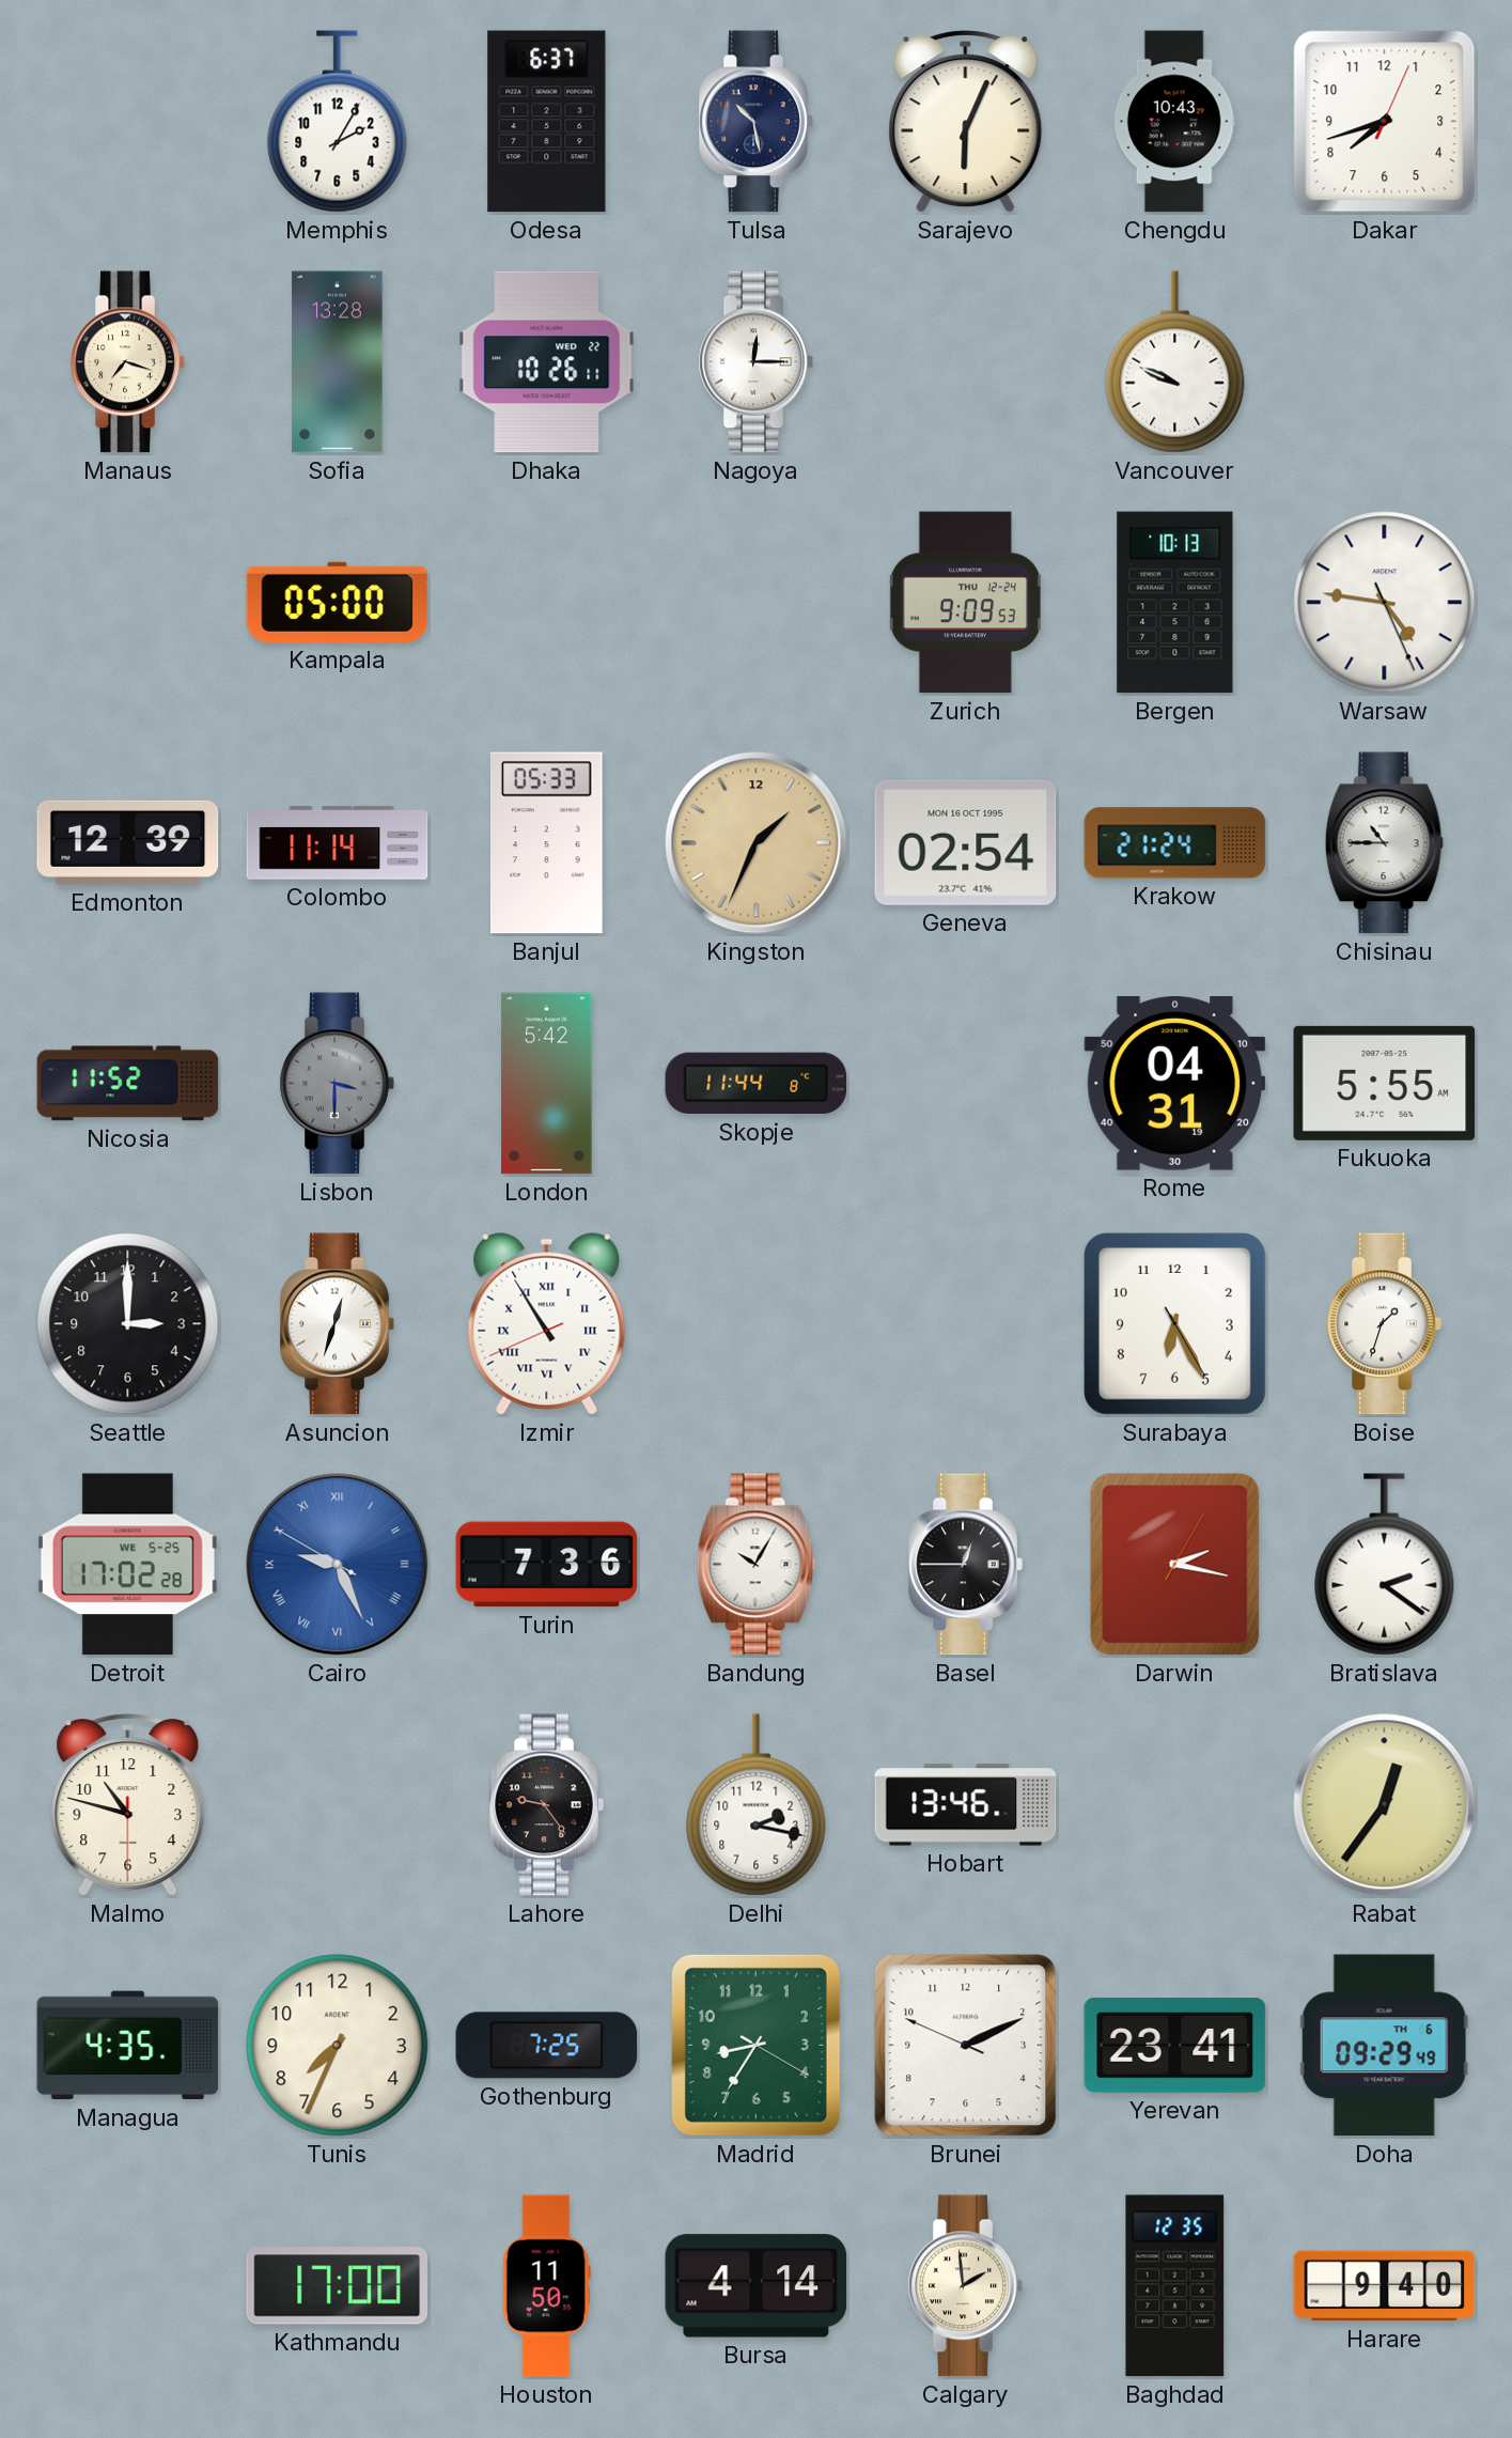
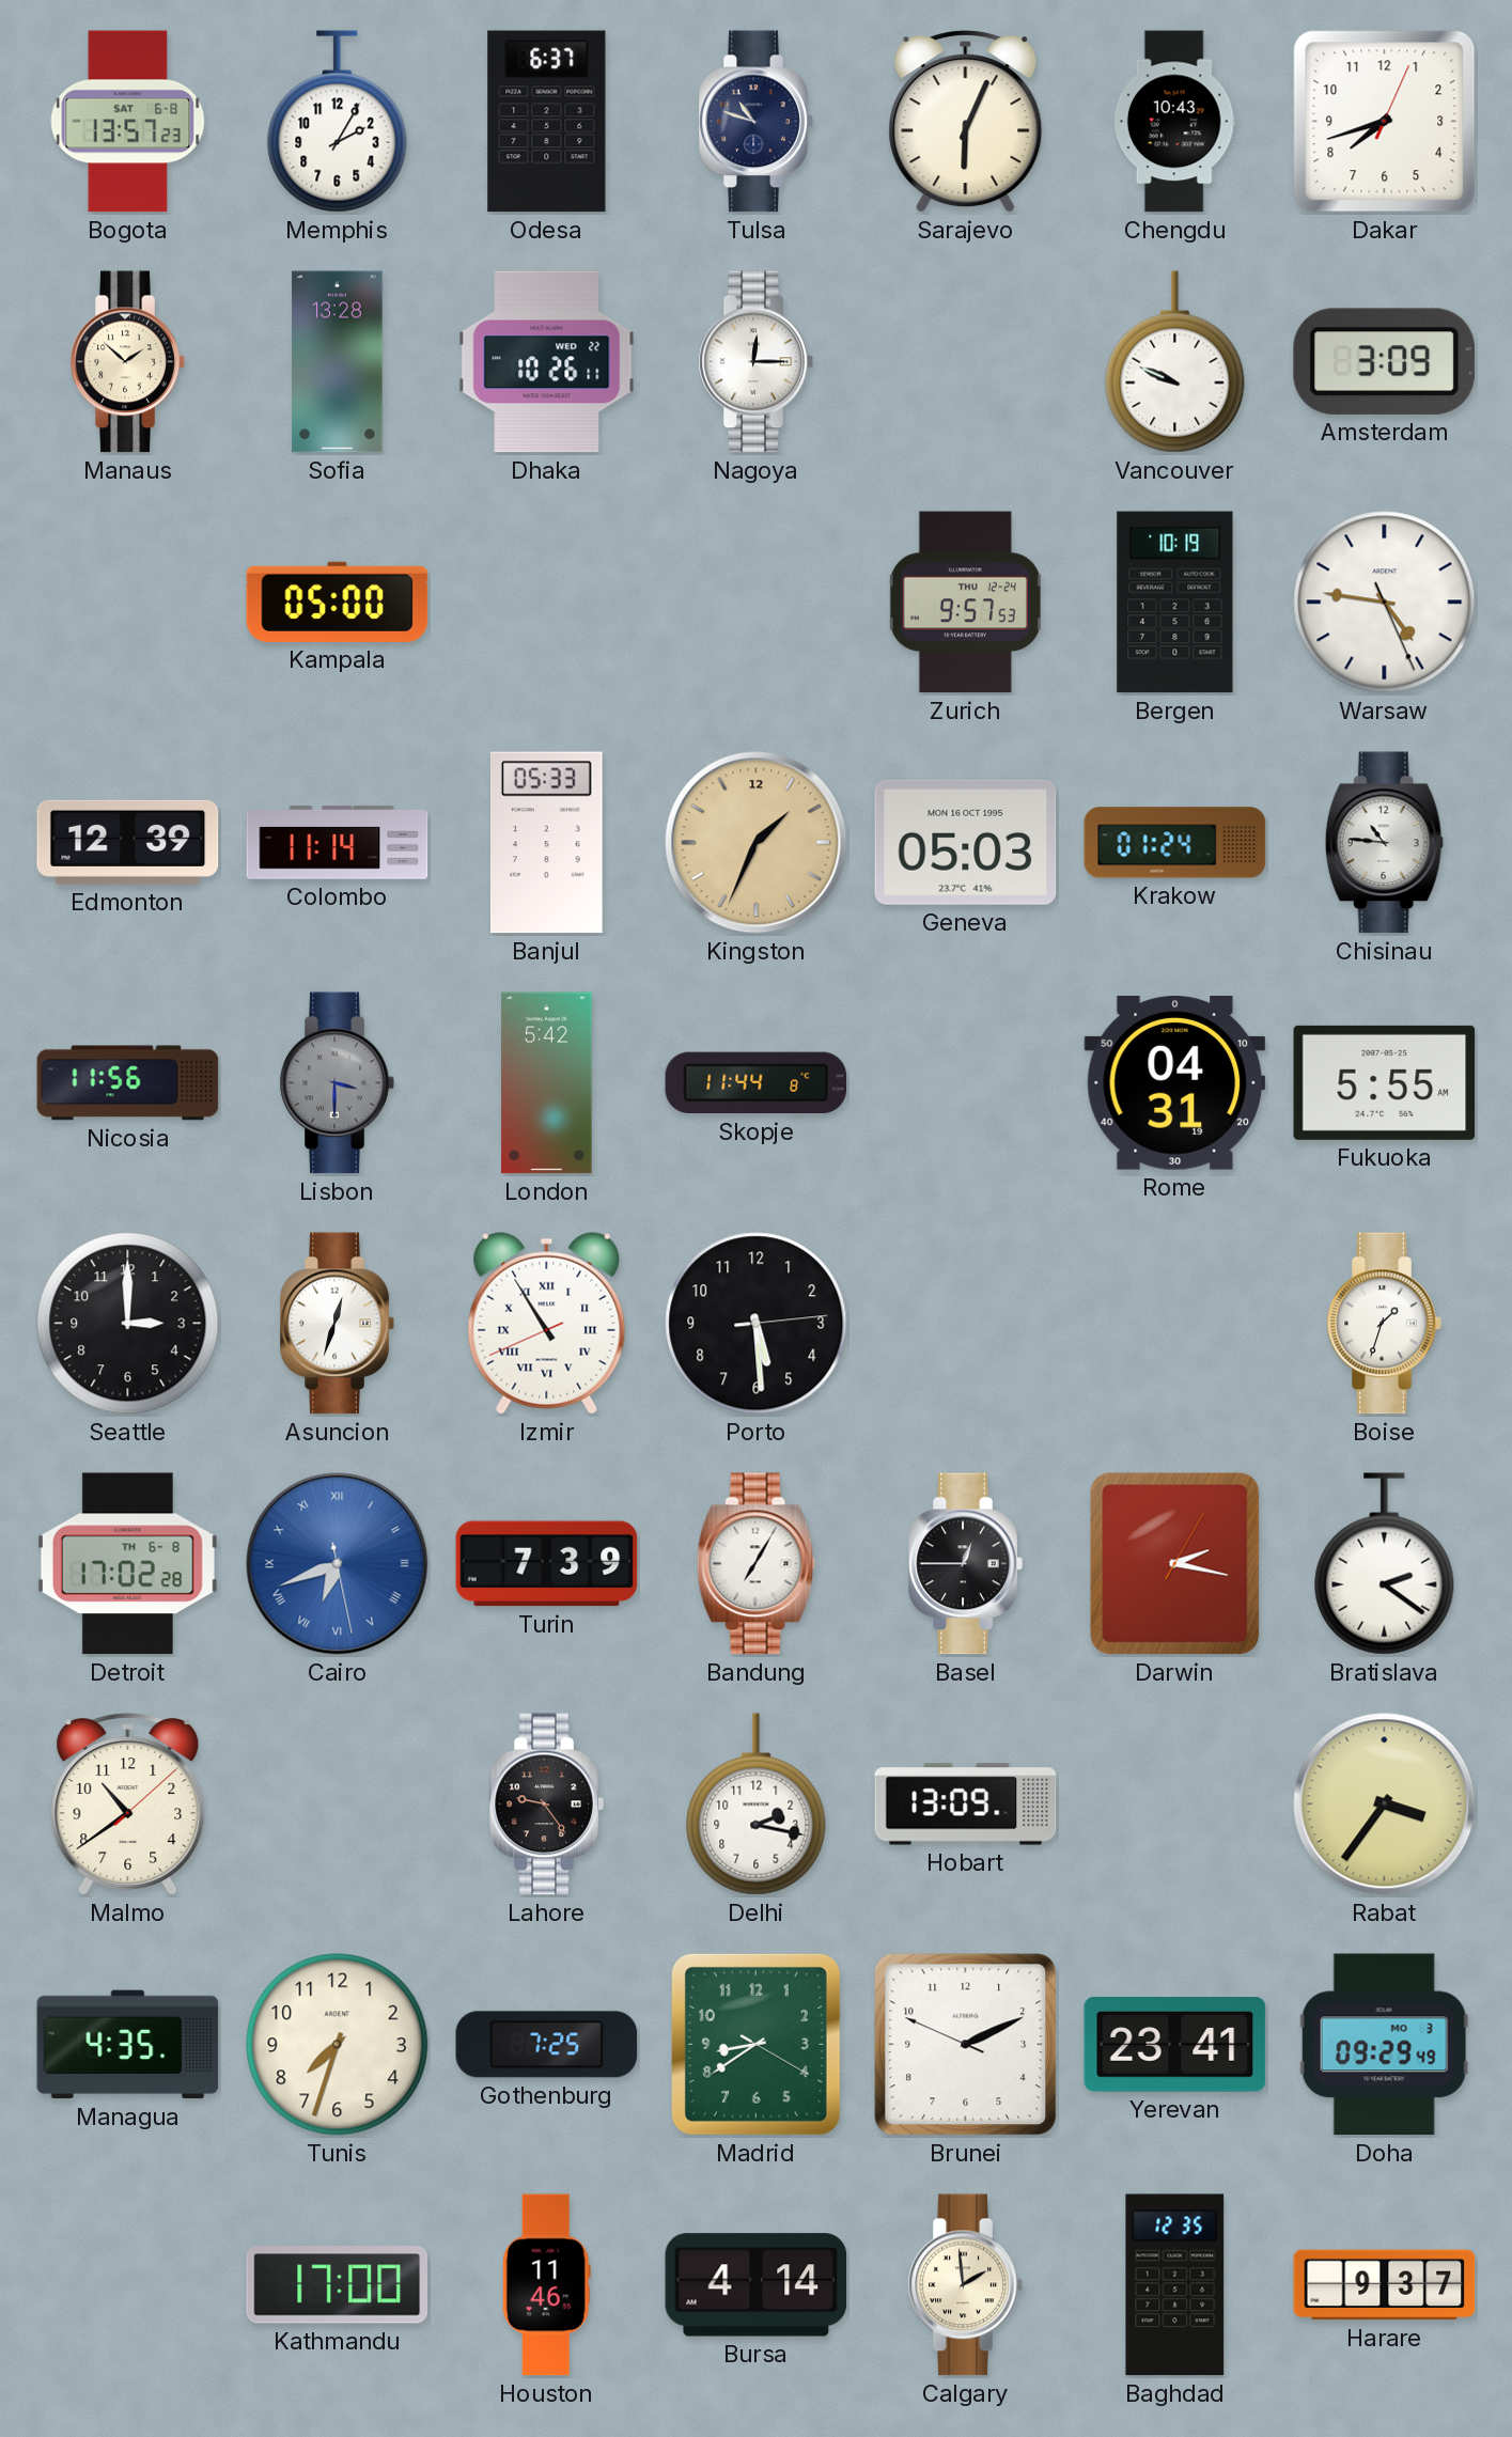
Bogota: none -> 13:57
Tulsa: 10:28 -> 10:48
Manaus: 7:18 -> 1:52
Amsterdam: none -> 3:09
Zurich: 9:09 -> 9:57
Bergen: 10:13 -> 10:19
Geneva: 02:54 -> 05:03
Krakow: 21:24 -> 01:24
Chisinau: 10:45 -> 10:46
Nicosia: 11:52 -> 11:56
Porto: none -> 5:29
Surabaya: 6:25 -> none
Detroit date: WE 5-25 -> TH 6-8
Cairo: 9:25 -> 6:41
Turin: 7:36 -> 7:39
Bandung: 10:05 -> 7:05
Malmo: 10:47 -> 10:39
Hobart: 13:46 -> 13:09
Rabat: 12:36 -> 3:36
Tunis: 7:34 -> 7:33
Madrid: 8:35 -> 8:39
Doha date: TH 6 -> MO 3
Houston: 11:50 -> 11:46
Harare: 9:40 -> 9:37
